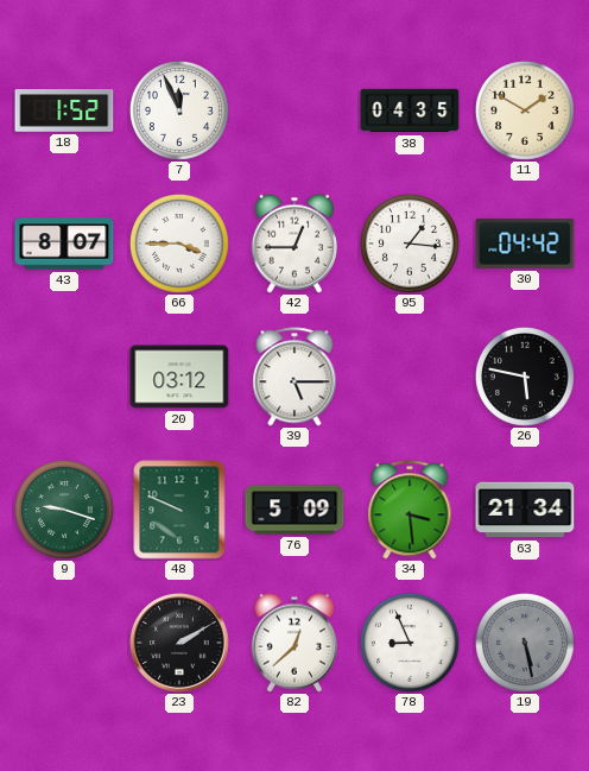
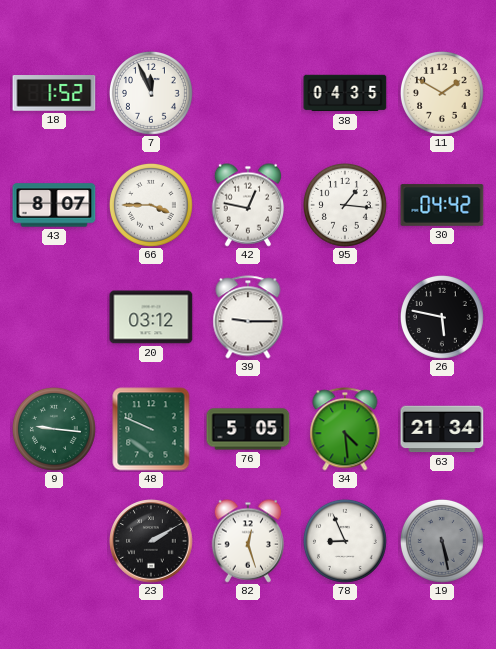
42: 12:45 -> 12:47
39: 5:15 -> 9:15
9: 9:18 -> 9:16
76: 5:09 -> 5:05
34: 3:29 -> 4:29
82: 12:38 -> 12:27
